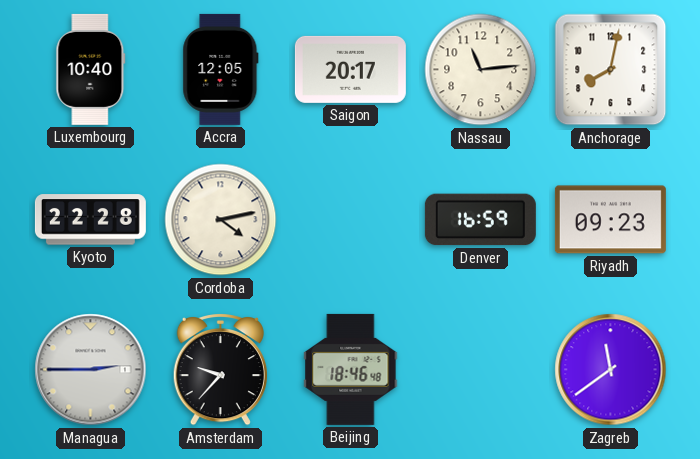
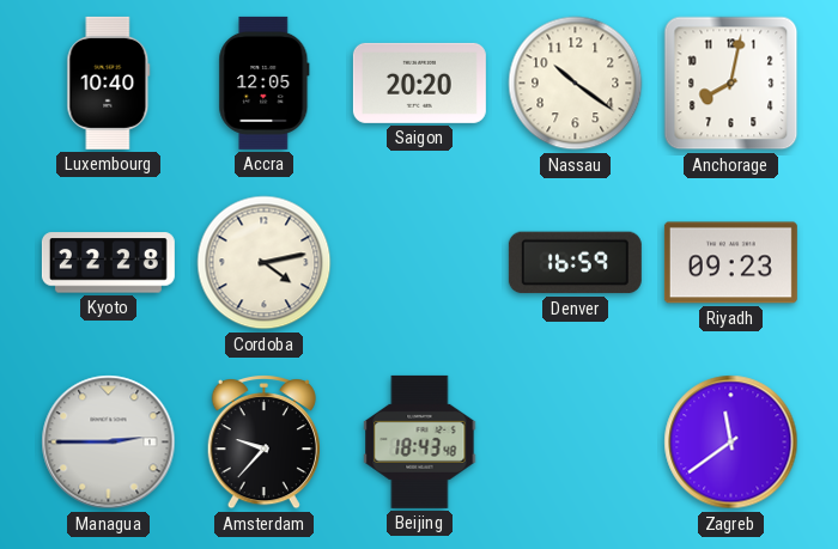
Saigon: 20:17 -> 20:20
Nassau: 11:14 -> 10:21
Beijing: 18:46 -> 18:43
